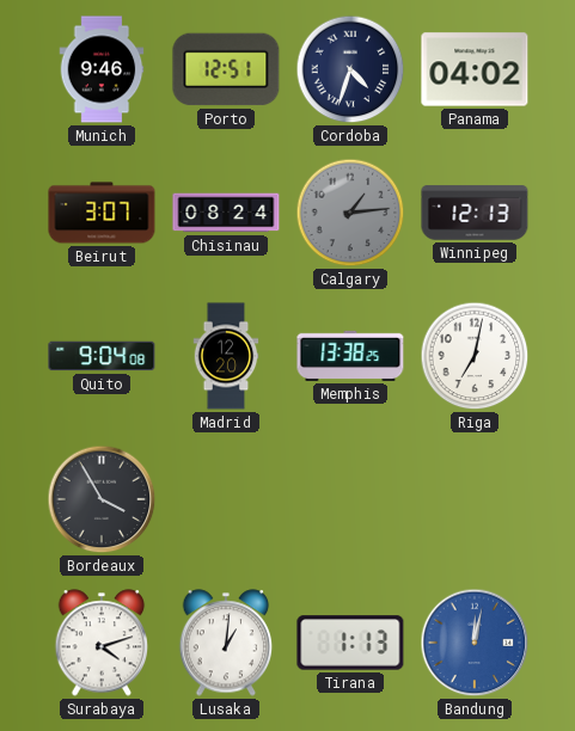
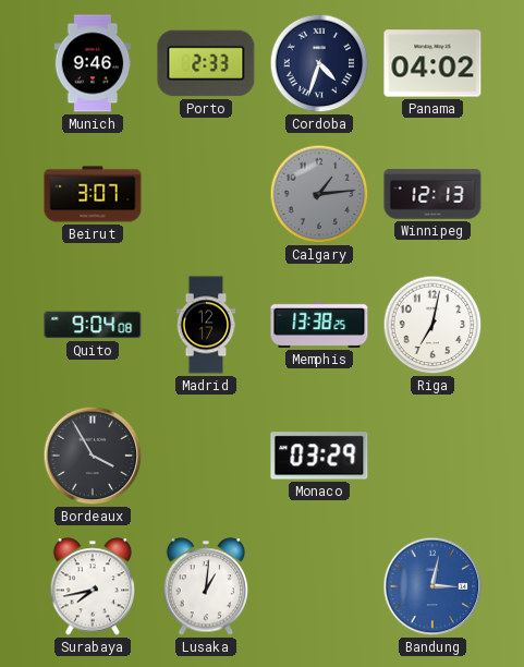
Porto: 12:51 -> 2:33
Chisinau: 08:24 -> none
Madrid: 12:20 -> 12:17
Monaco: none -> 03:29
Surabaya: 4:12 -> 7:43
Tirana: 1:13 -> none
Bandung: 12:02 -> 3:02
